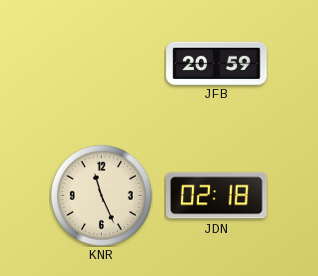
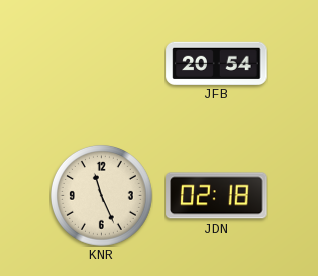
JFB: 20:59 -> 20:54
